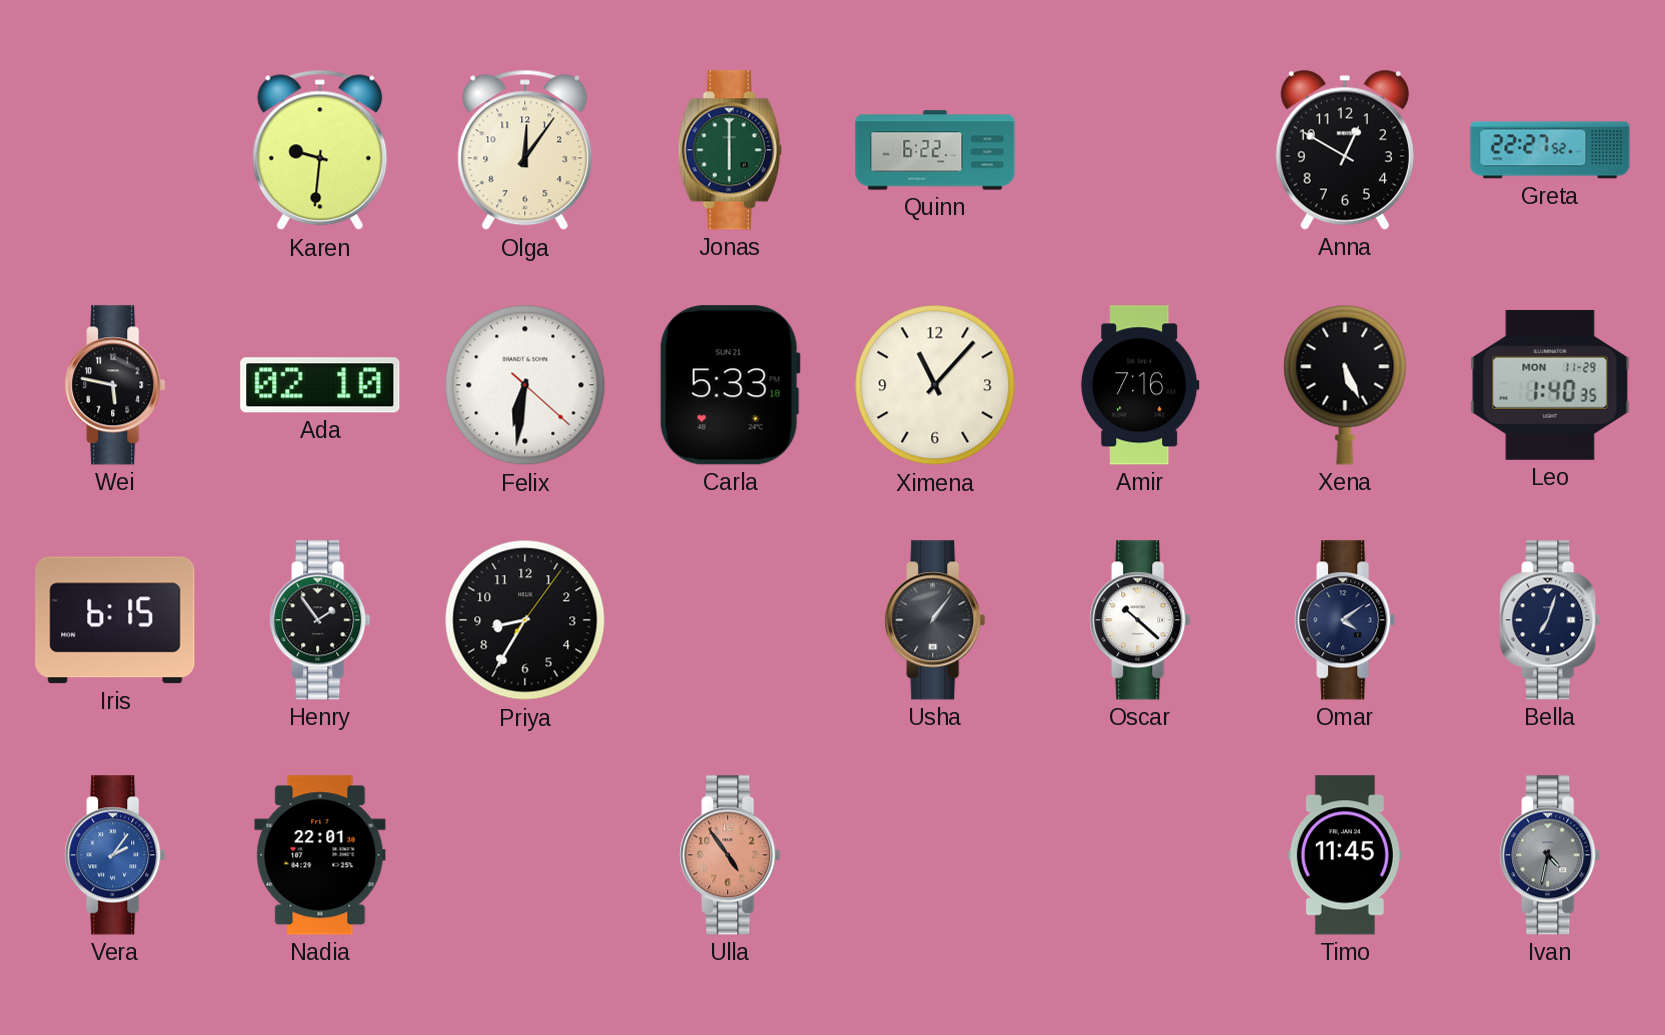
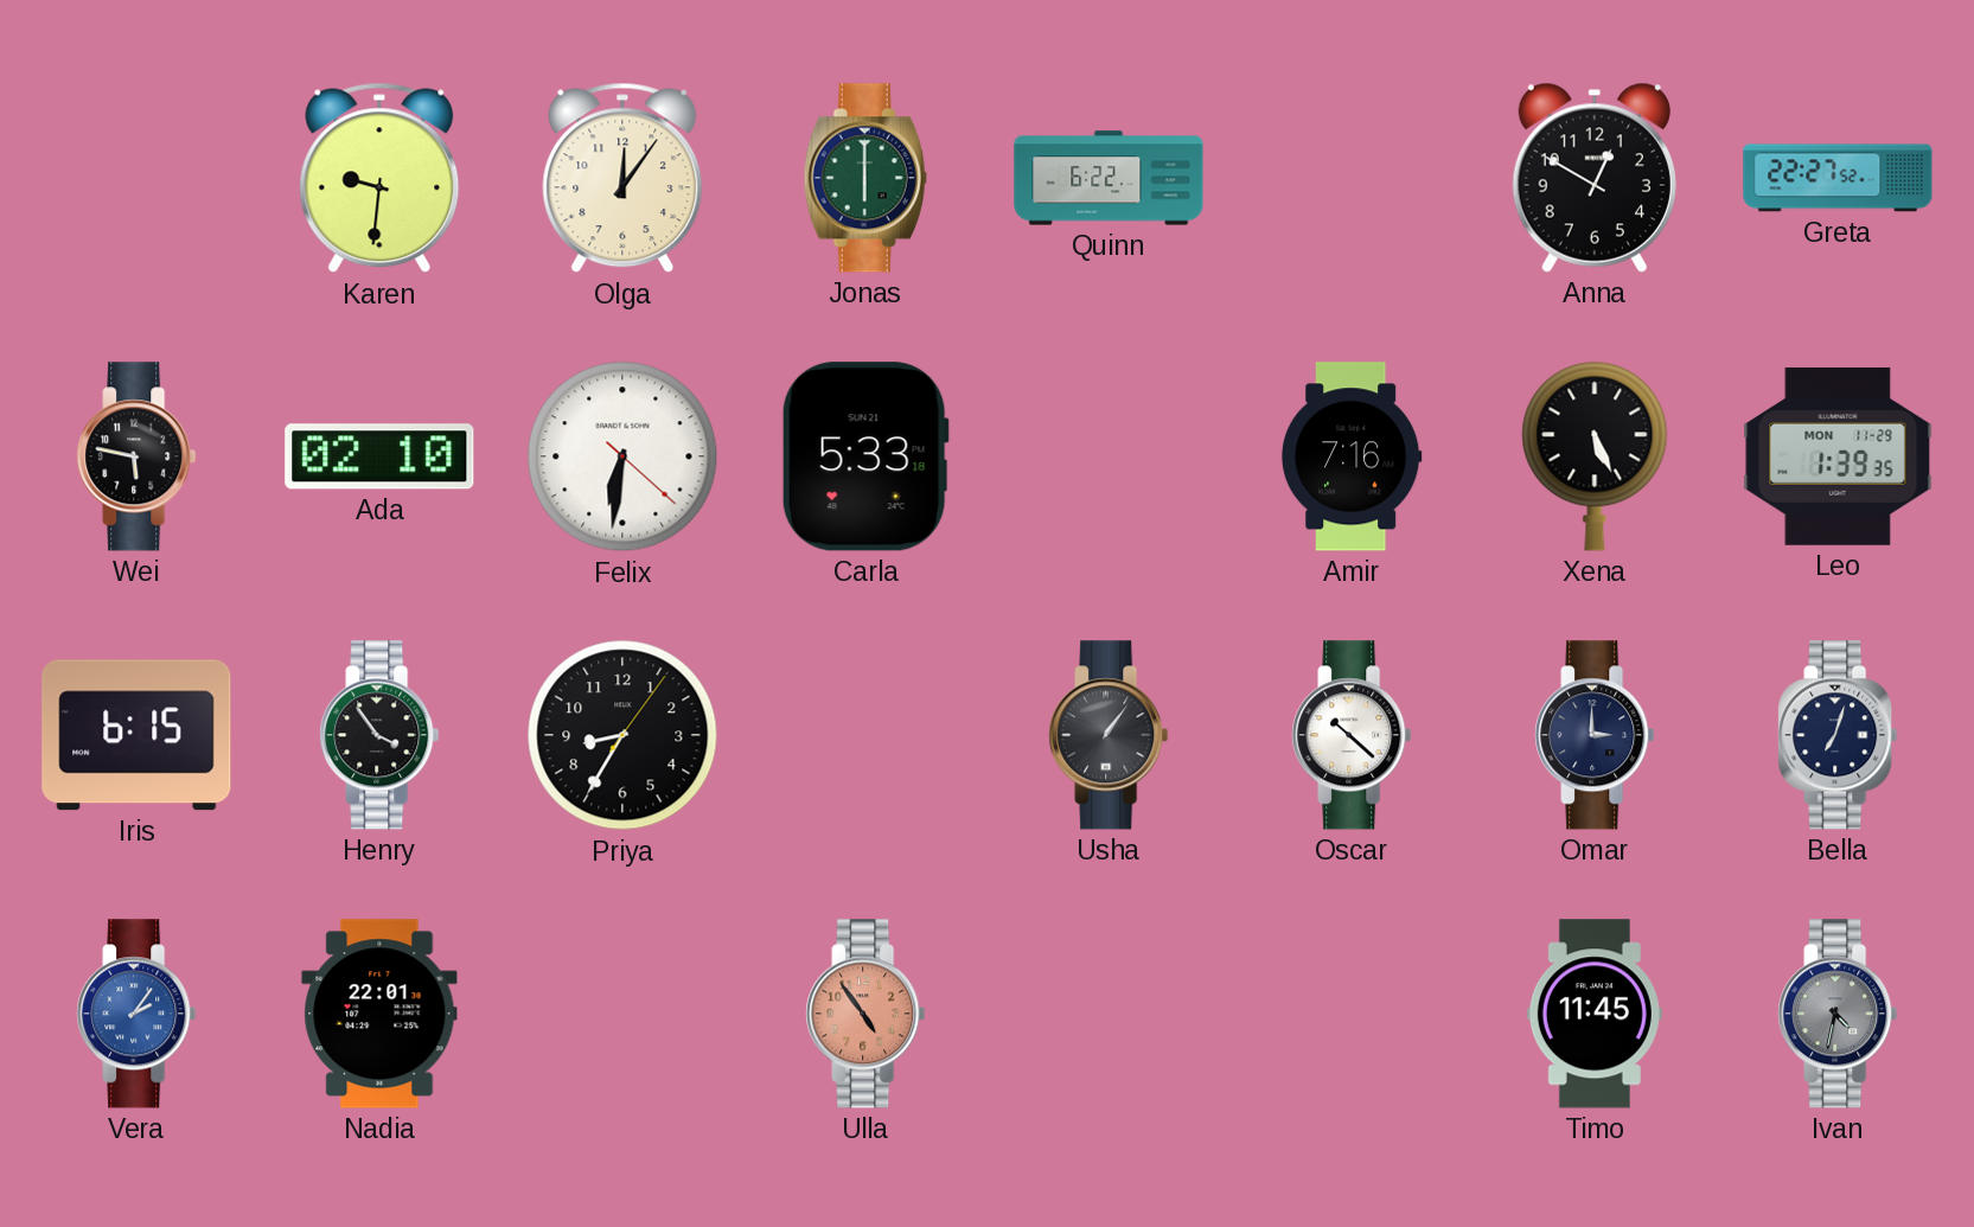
Ximena: 11:07 -> none
Leo: 1:40 -> 1:39
Henry: 1:54 -> 3:54
Omar: 4:09 -> 3:00
